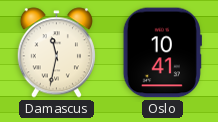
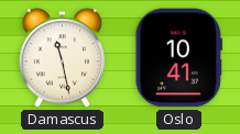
Damascus: 11:32 -> 11:28
